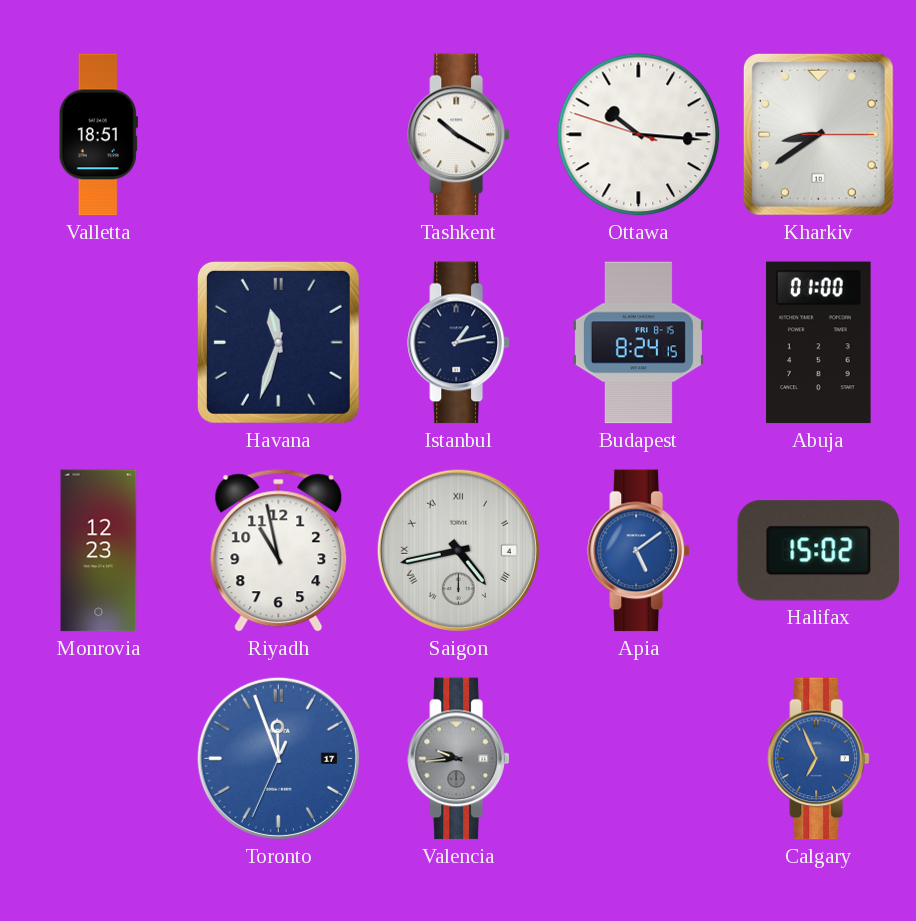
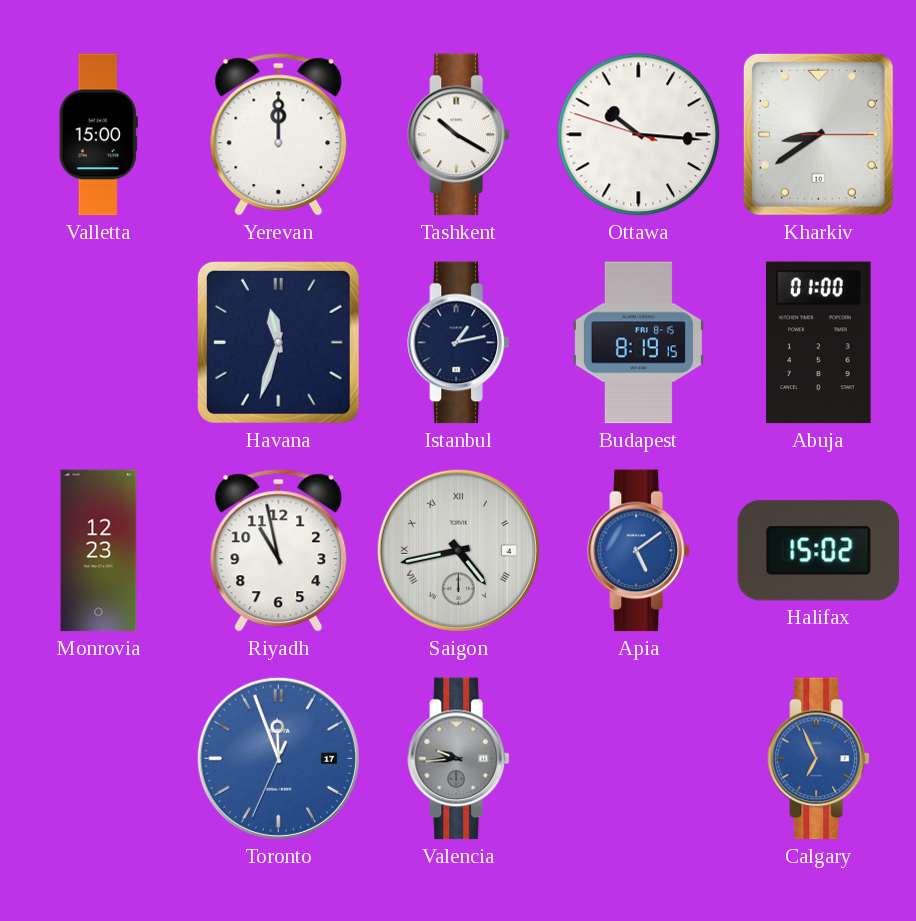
Valletta: 18:51 -> 15:00
Yerevan: none -> 12:00
Budapest: 8:24 -> 8:19
